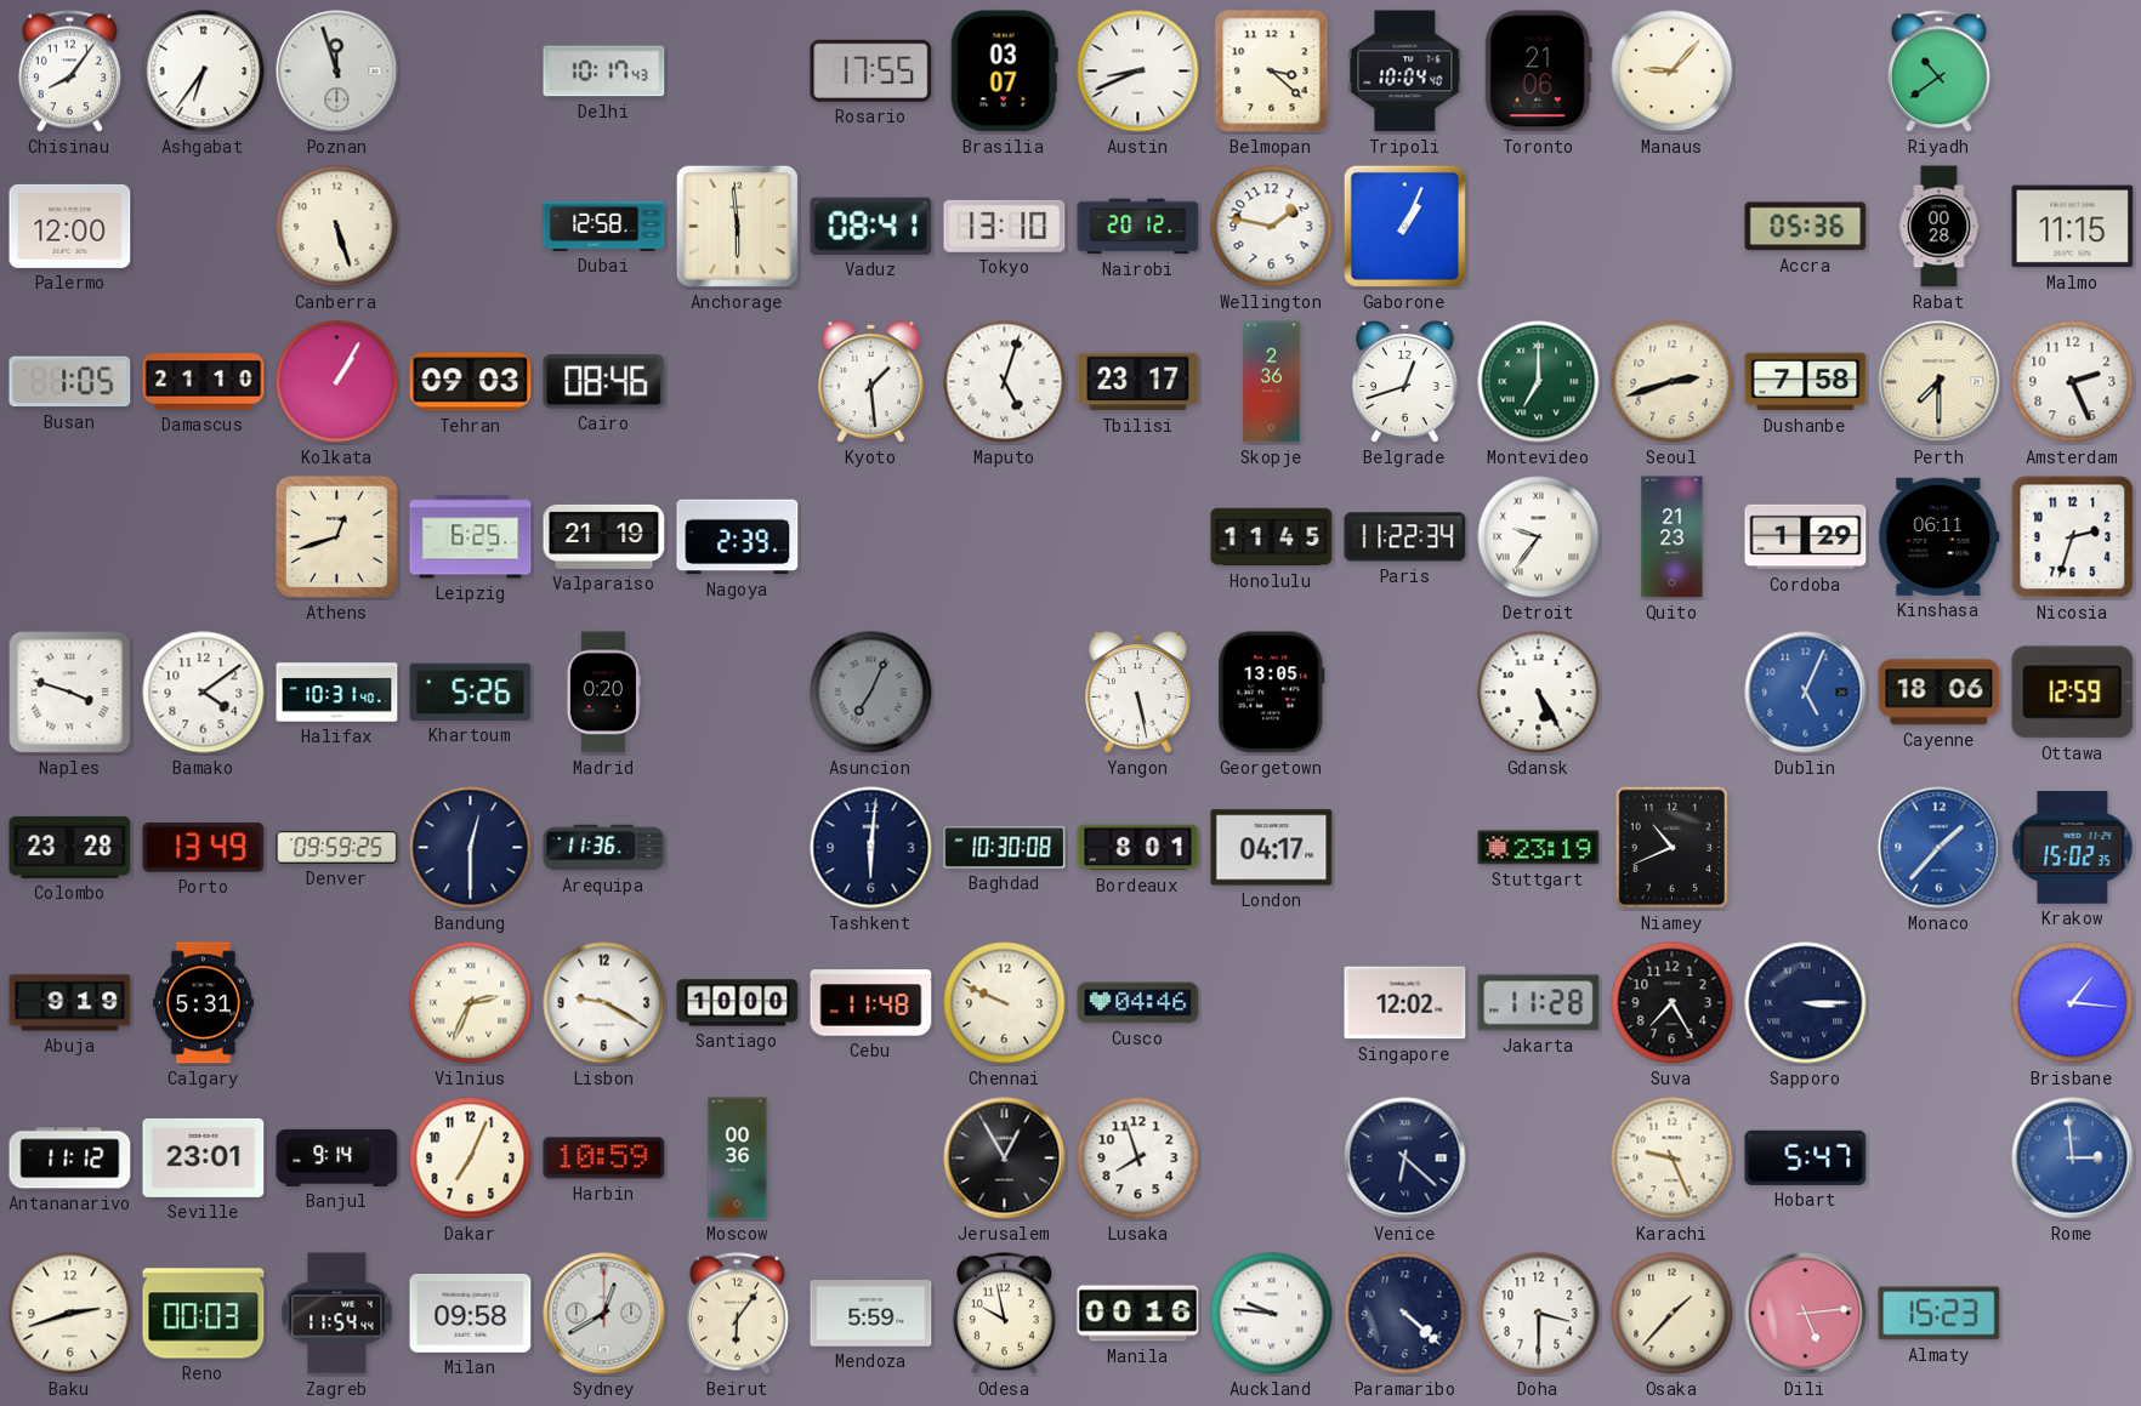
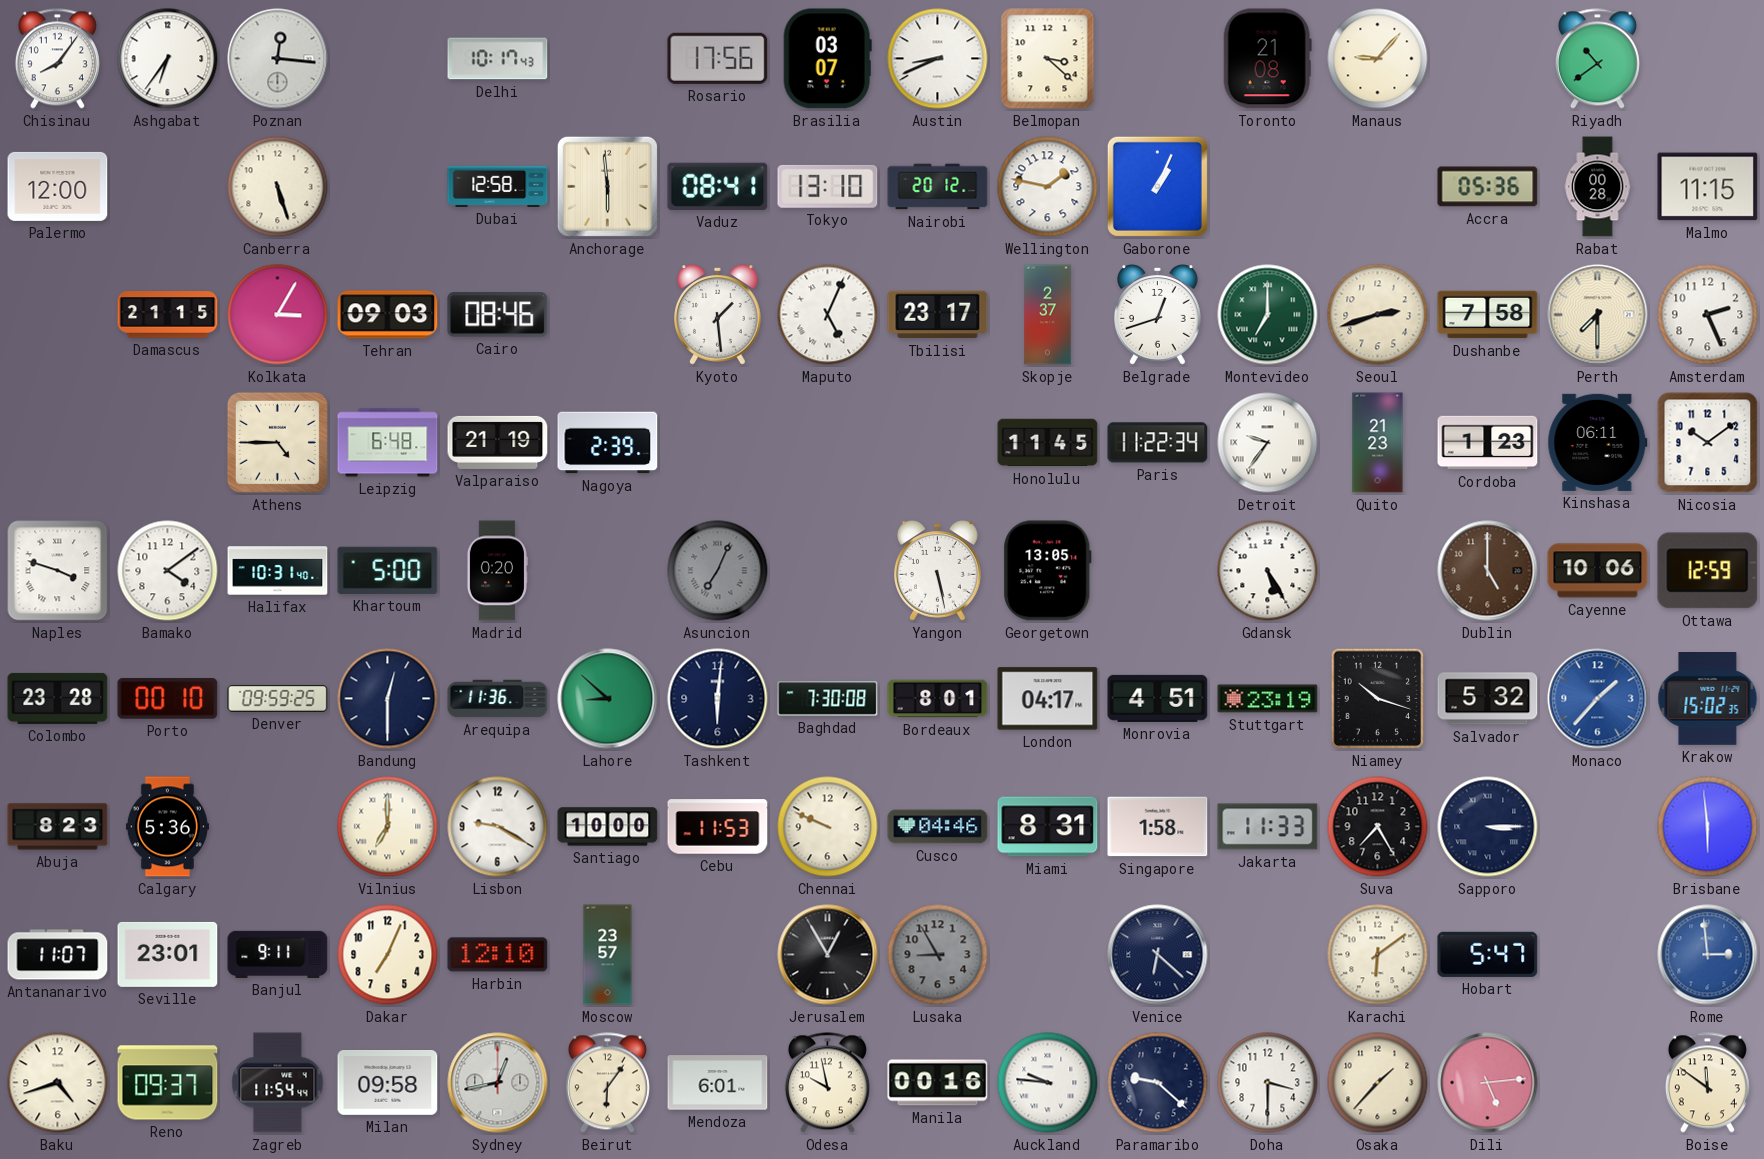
Poznan: 11:57 -> 12:16
Rosario: 17:55 -> 17:56
Tripoli: 10:04 -> none
Toronto: 21:06 -> 21:08
Busan: 1:05 -> none
Damascus: 21:10 -> 21:15
Kolkata: 1:05 -> 3:05
Maputo: 5:03 -> 5:04
Skopje: 2:36 -> 2:37
Athens: 12:42 -> 4:45
Leipzig: 6:25 -> 6:48
Cordoba: 1:29 -> 1:23
Nicosia: 2:33 -> 10:09
Khartoum: 5:26 -> 5:00
Dublin: 5:04 -> 5:00
Dublin dial: blue -> brown
Cayenne: 18:06 -> 10:06
Porto: 13:49 -> 00:10
Lahore: none -> 8:52
Baghdad: 10:30 -> 7:30
Monrovia: none -> 4:51
Niamey: 10:41 -> 10:18
Salvador: none -> 5:32
Abuja: 9:19 -> 8:23
Calgary: 5:31 -> 5:36
Vilnius: 2:34 -> 7:00
Cebu: 11:48 -> 11:53
Miami: none -> 8:31
Singapore: 12:02 -> 1:58
Jakarta: 11:28 -> 11:33
Brisbane: 1:16 -> 5:59
Antananarivo: 11:12 -> 11:07
Banjul: 9:14 -> 9:11
Harbin: 10:59 -> 12:10
Moscow: 00:36 -> 23:57
Lusaka: 7:57 -> 8:55
Lusaka dial: white -> grey
Karachi: 9:26 -> 6:09
Baku: 2:42 -> 4:42
Reno: 00:03 -> 09:37
Sydney: 12:40 -> 12:43
Mendoza: 5:59 -> 6:01
Paramaribo: 4:22 -> 9:22
Almaty: 15:23 -> none
Boise: none -> 11:51
